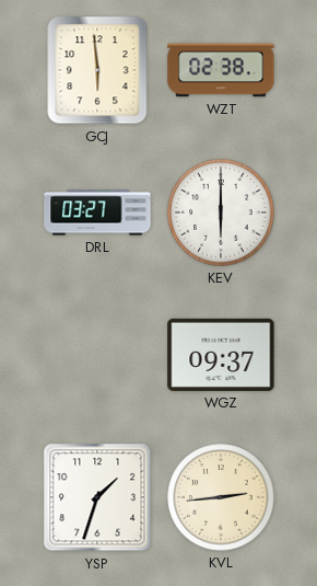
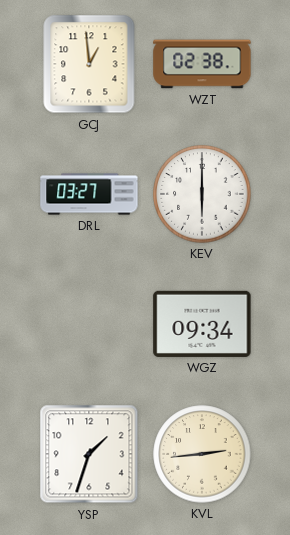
GCJ: 5:59 -> 12:59
WGZ: 09:37 -> 09:34
